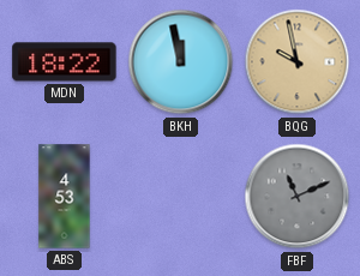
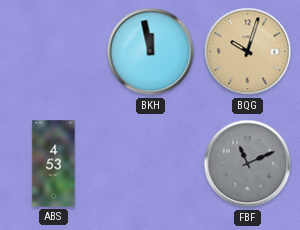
MDN: 18:22 -> none
BQG: 9:58 -> 10:03
